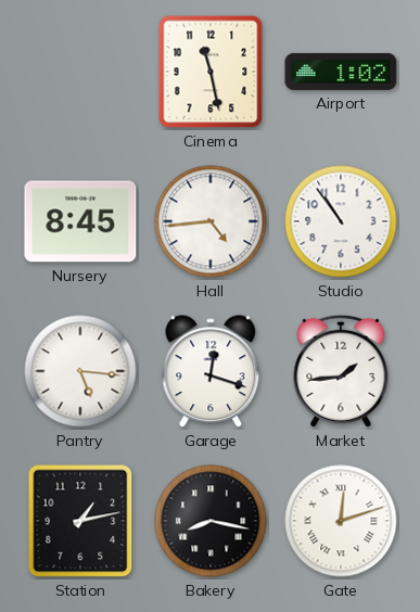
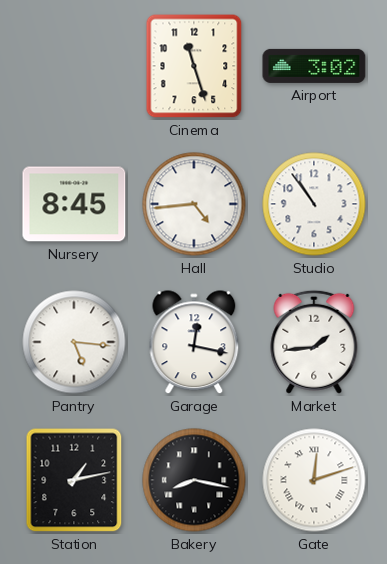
Cinema: 11:28 -> 11:27
Airport: 1:02 -> 3:02
Garage: 12:18 -> 12:17
